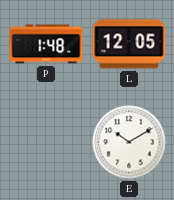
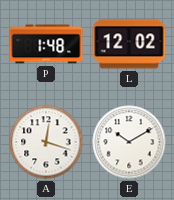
L: 12:05 -> 12:02
A: none -> 12:18
